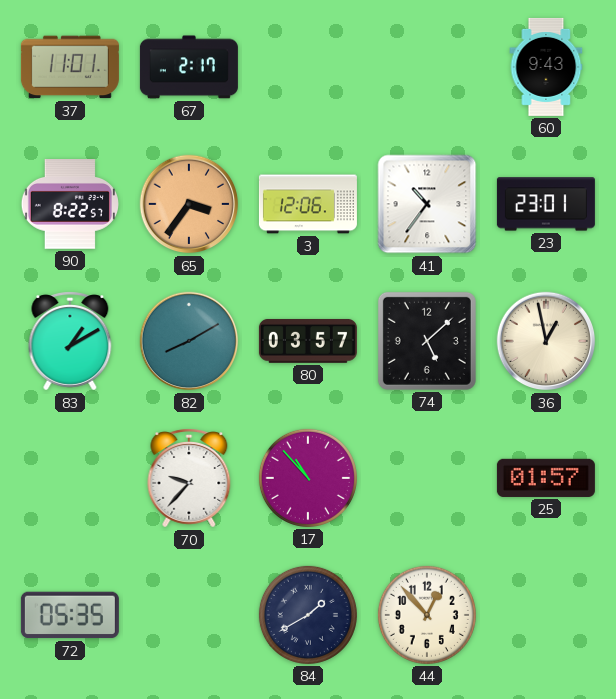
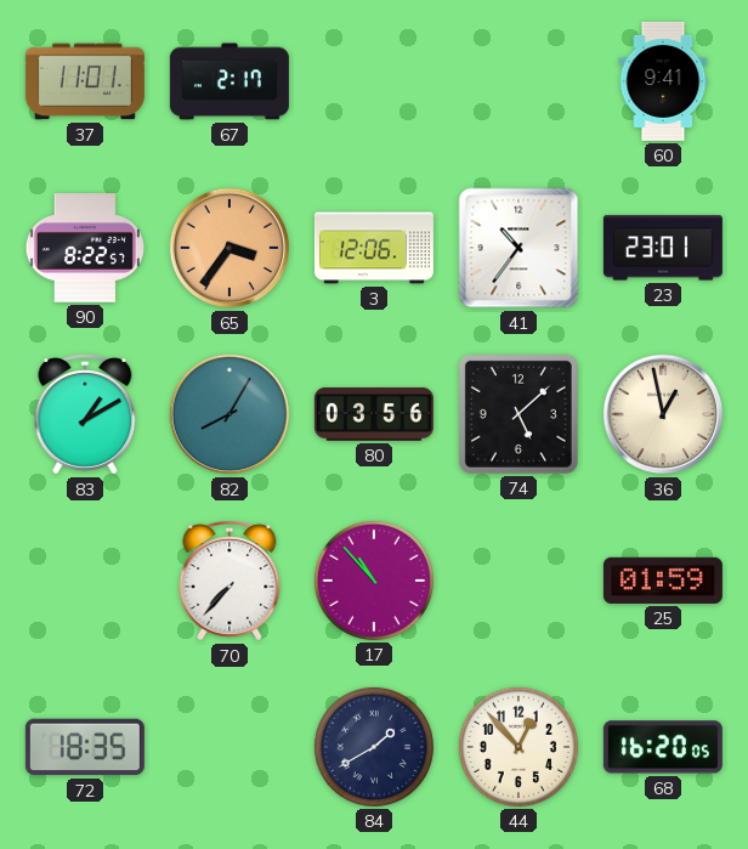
60: 9:43 -> 9:41
82: 8:10 -> 8:05
80: 03:57 -> 03:56
70: 9:37 -> 7:37
25: 01:57 -> 01:59
72: 05:35 -> 18:35
68: none -> 16:20
